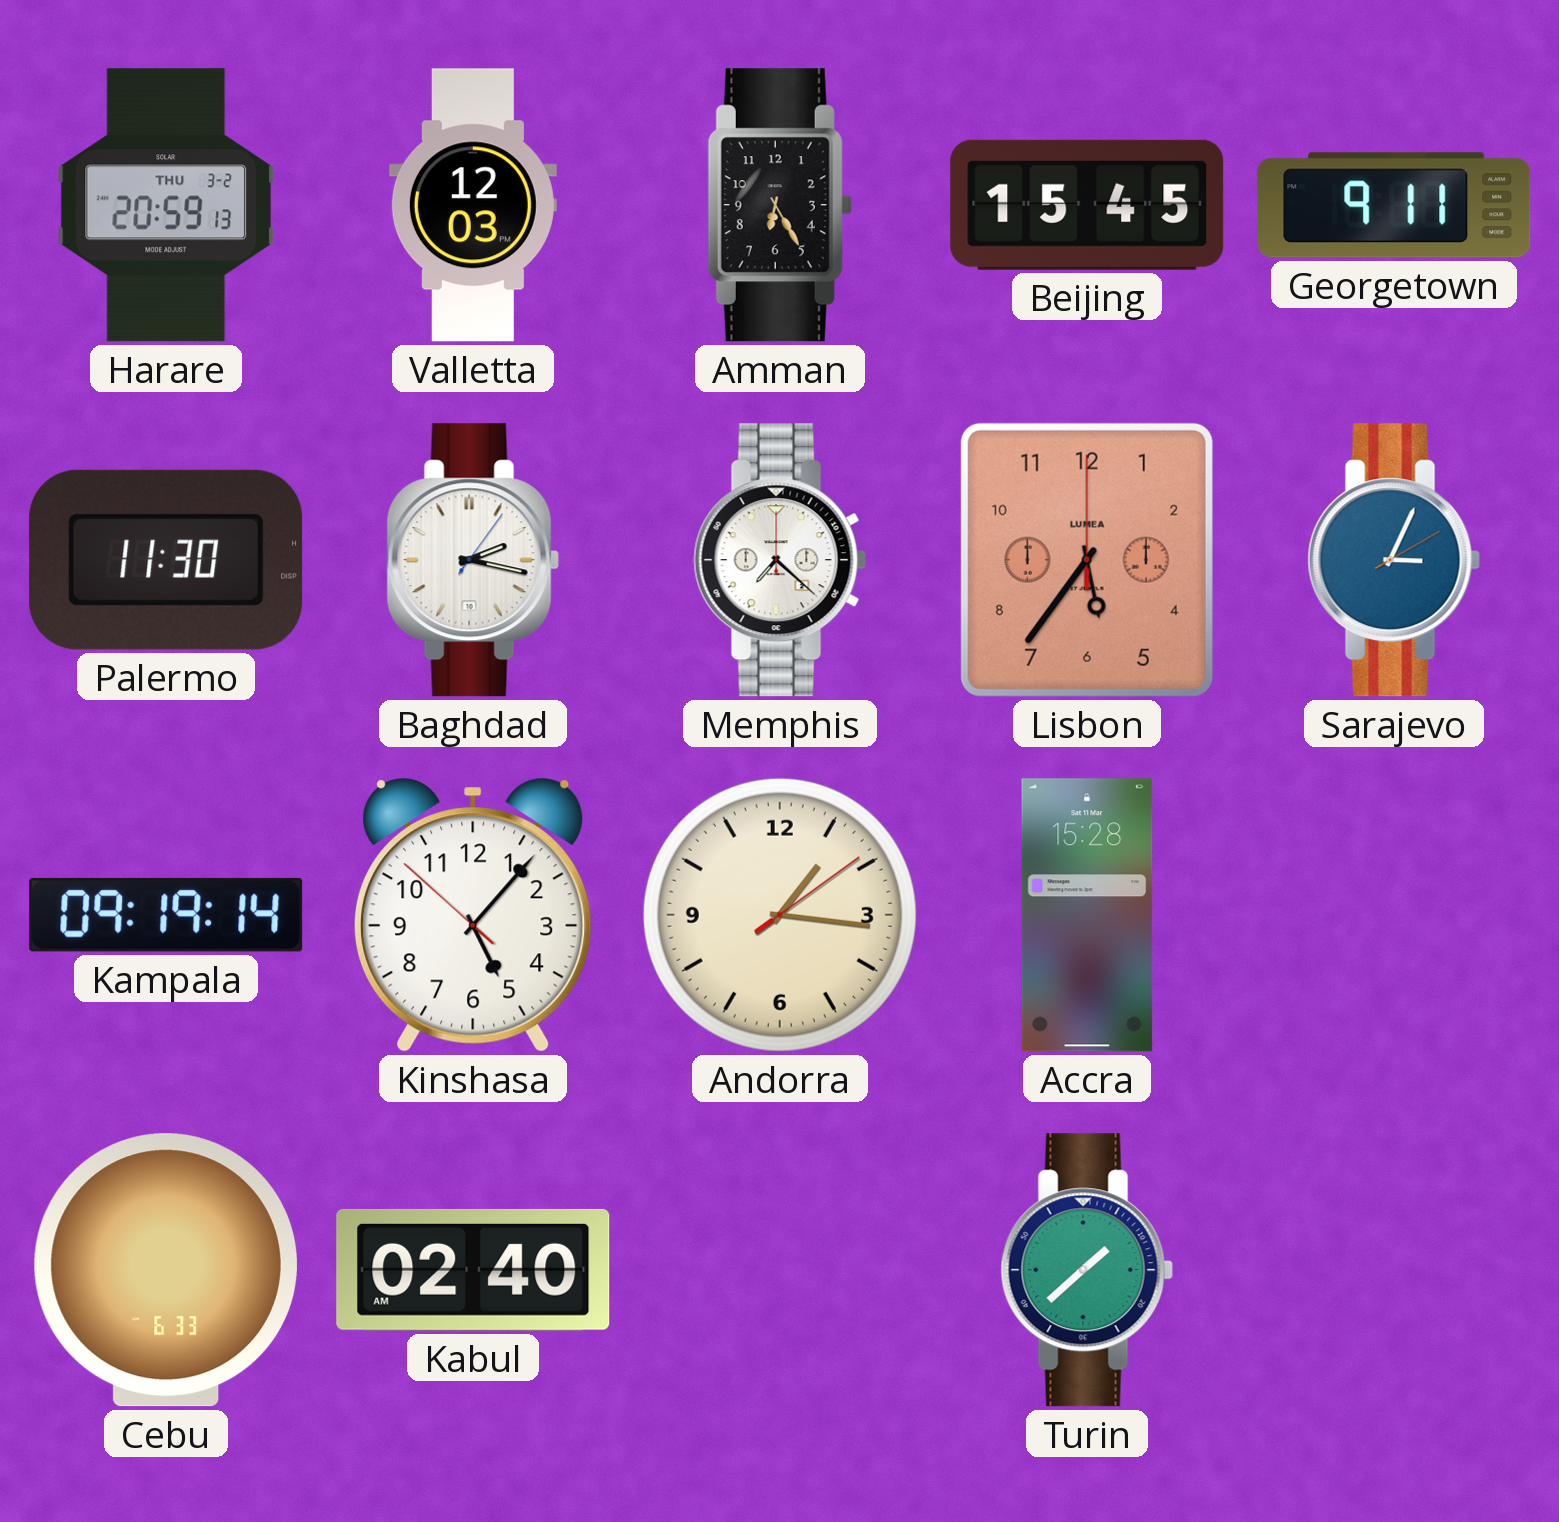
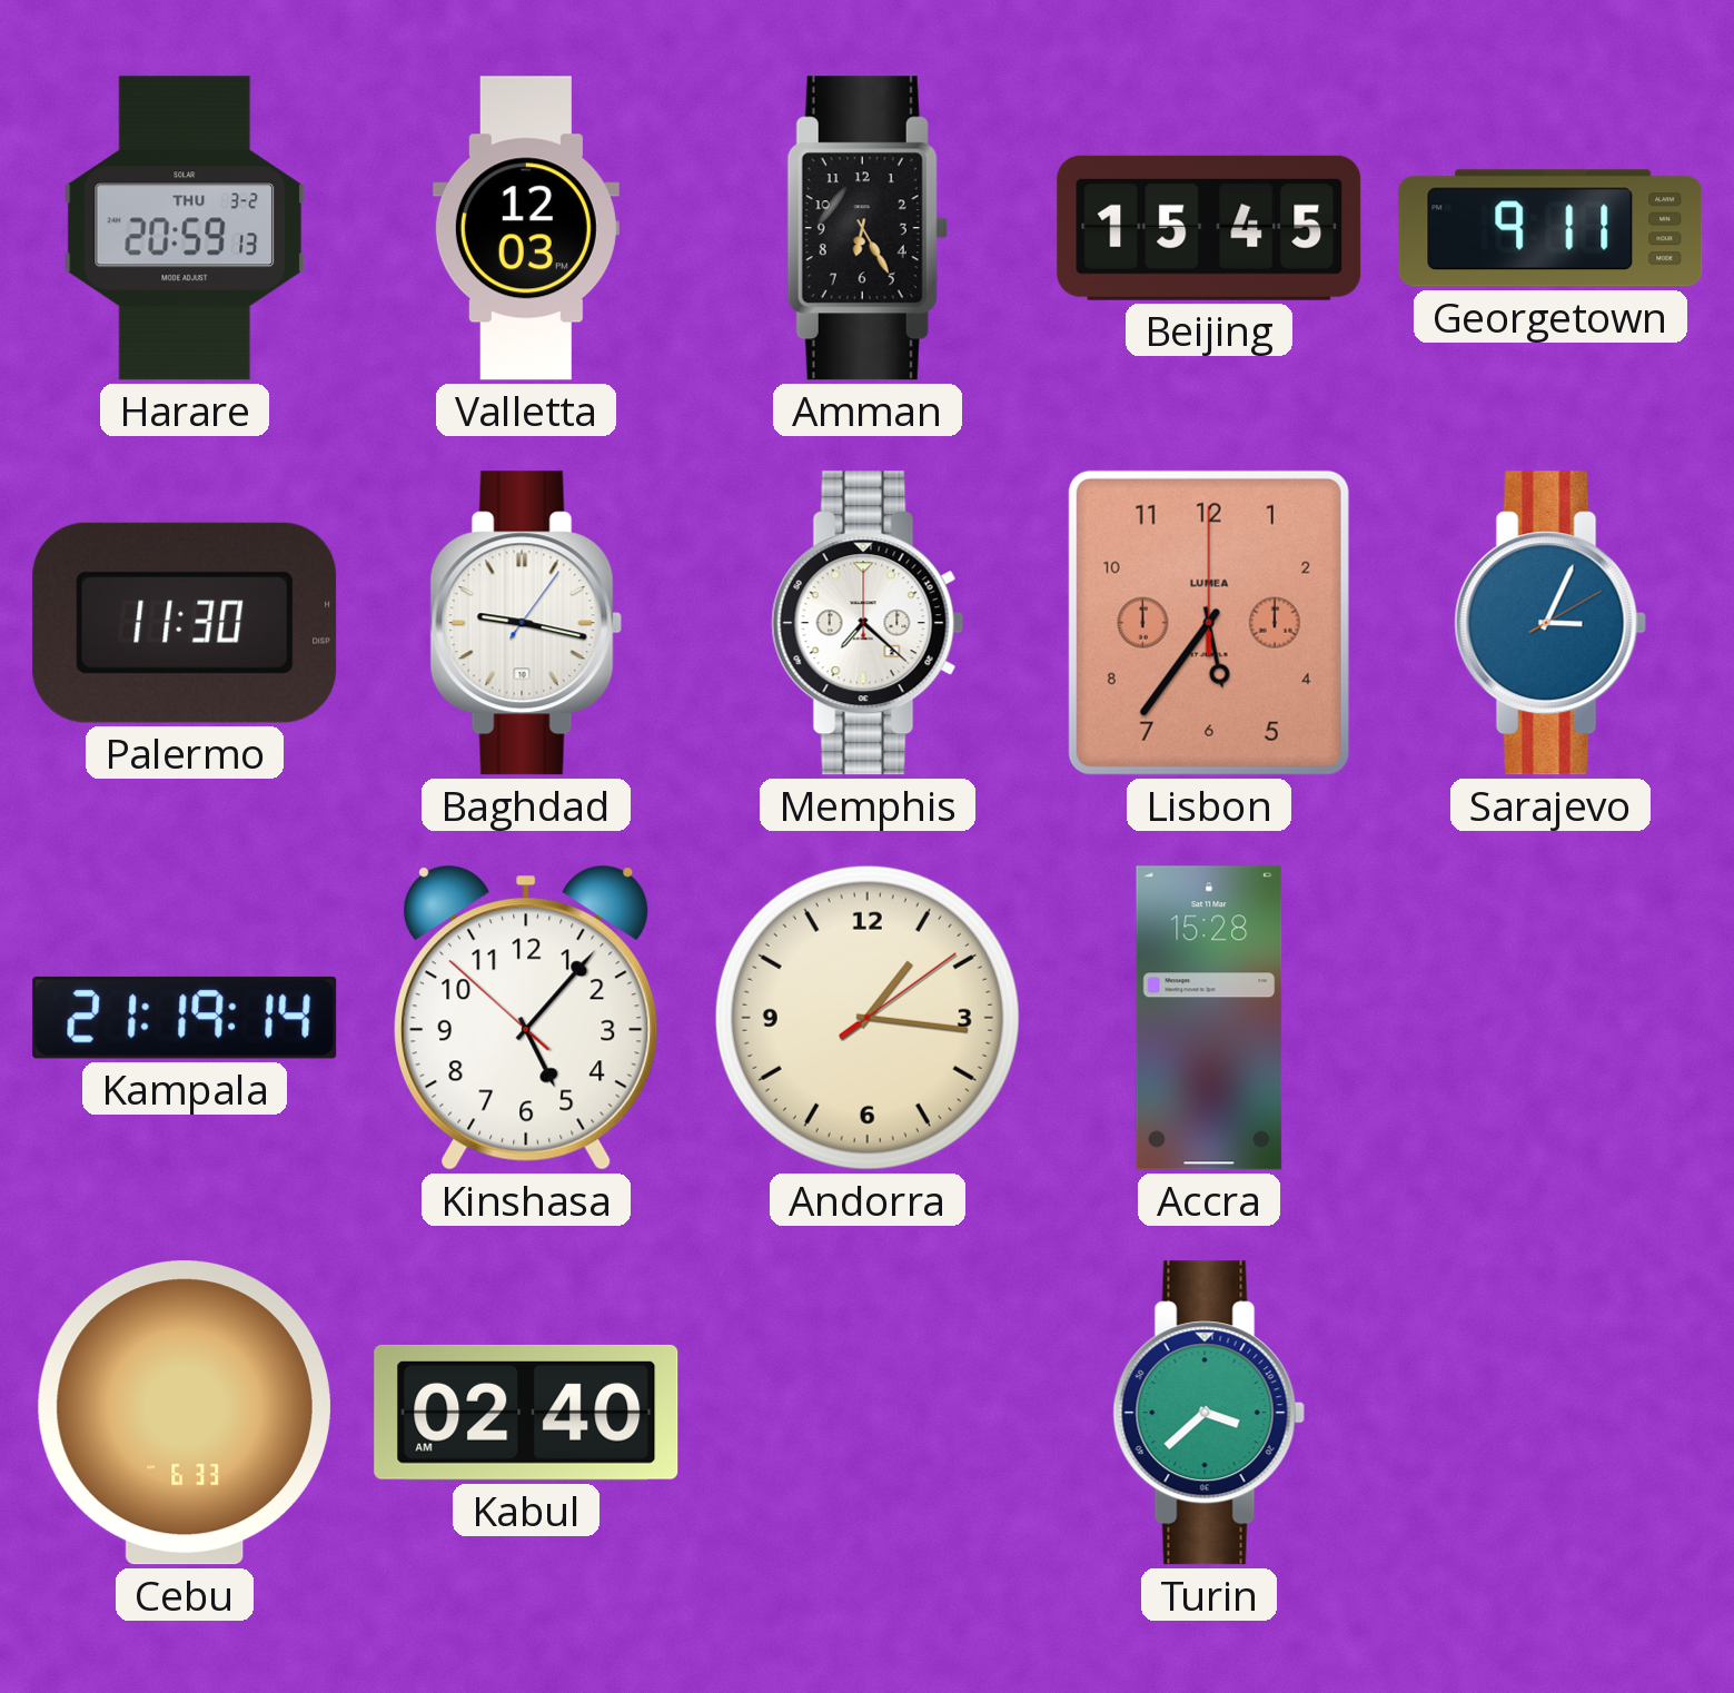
Baghdad: 2:17 -> 9:17
Kampala: 09:19 -> 21:19
Turin: 1:38 -> 3:38
